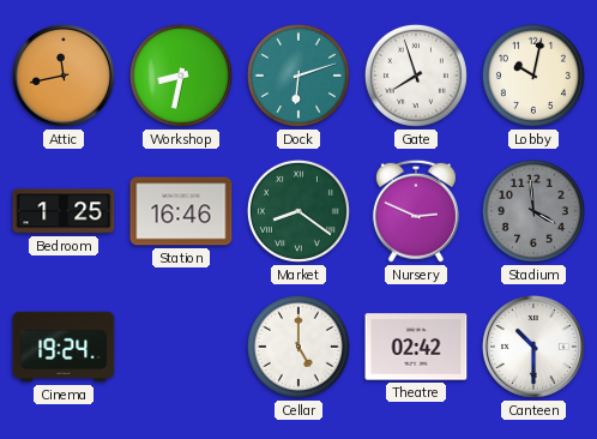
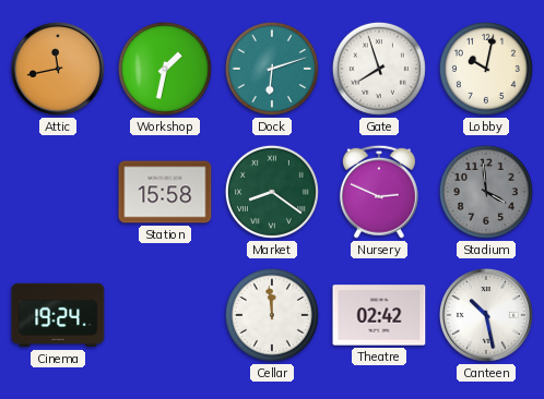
Workshop: 8:32 -> 1:32
Bedroom: 1:25 -> none
Station: 16:46 -> 15:58
Cellar: 5:00 -> 11:59
Canteen: 10:30 -> 10:28
